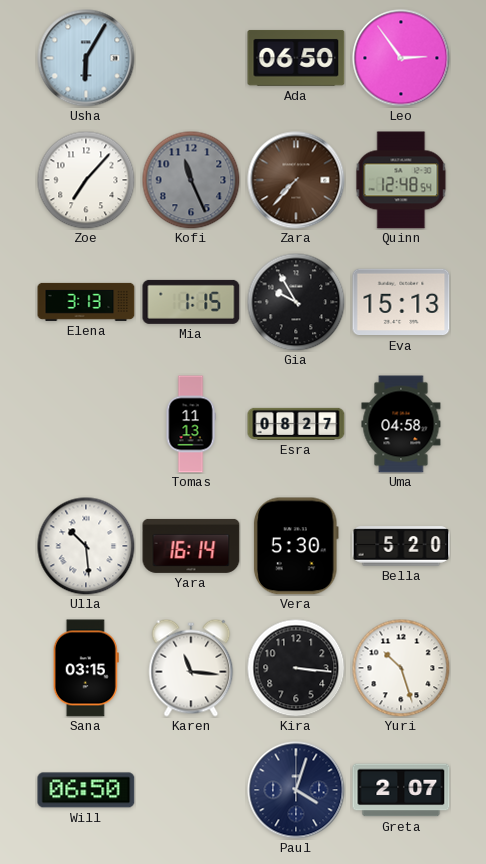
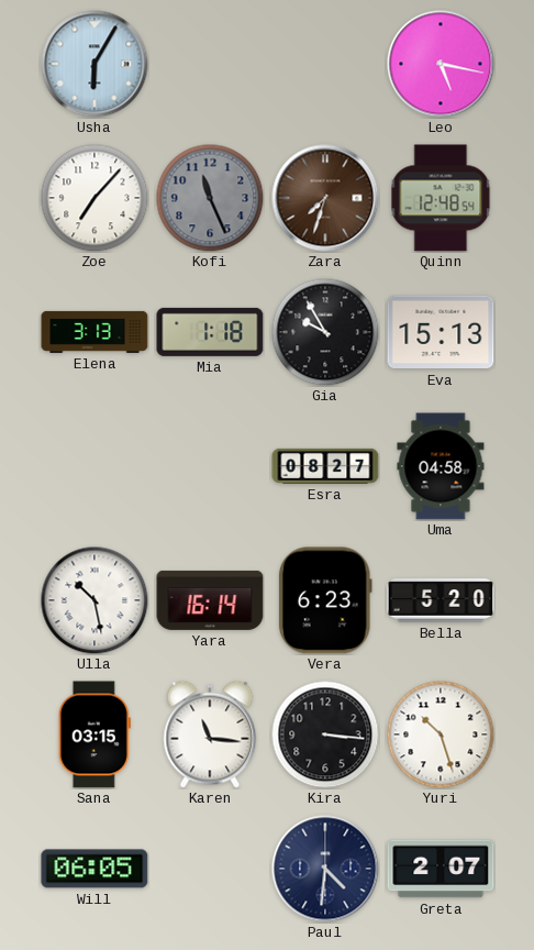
Ada: 06:50 -> none
Leo: 2:54 -> 5:17
Zara: 7:37 -> 7:33
Mia: 1:15 -> 1:18
Tomas: 11:13 -> none
Ulla: 10:29 -> 10:28
Vera: 5:30 -> 6:23
Will: 06:50 -> 06:05
Paul: 4:03 -> 4:31
